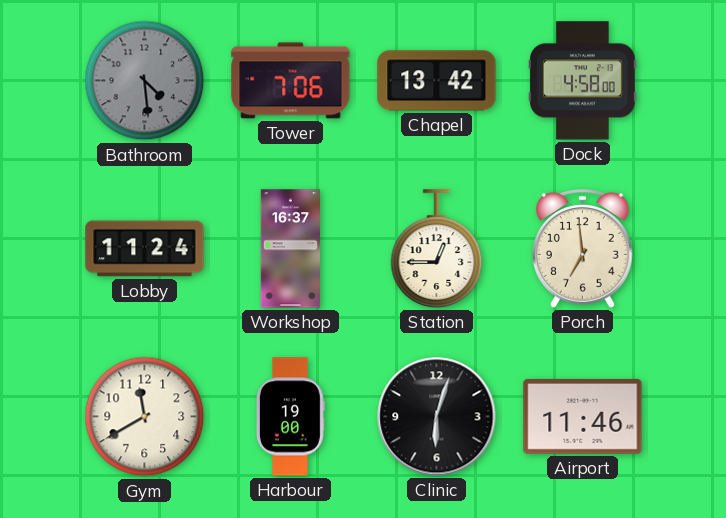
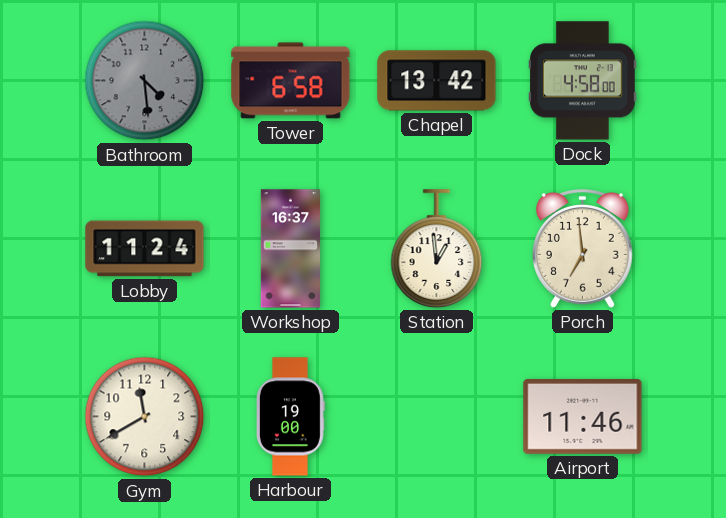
Tower: 7:06 -> 6:58
Station: 12:45 -> 12:59
Clinic: 6:03 -> none
